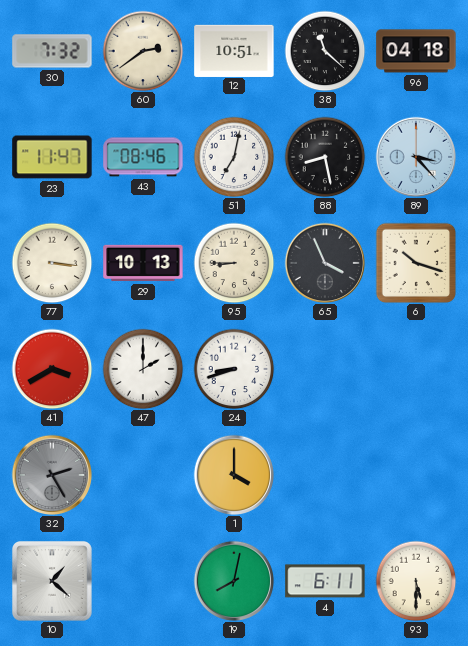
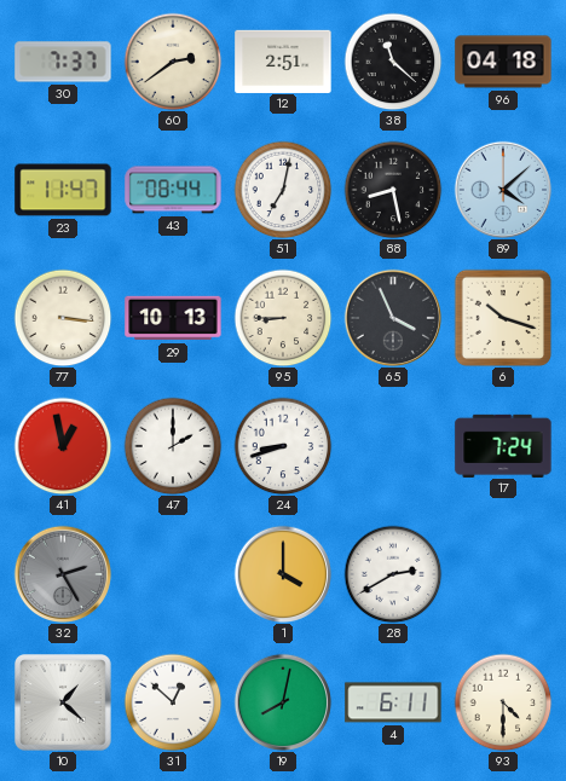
30: 7:32 -> 7:37
12: 10:51 -> 2:51
43: 08:46 -> 08:44
89: 3:23 -> 4:08
41: 3:40 -> 12:58
17: none -> 7:24
28: none -> 2:40
31: none -> 12:52
93: 5:30 -> 4:30
